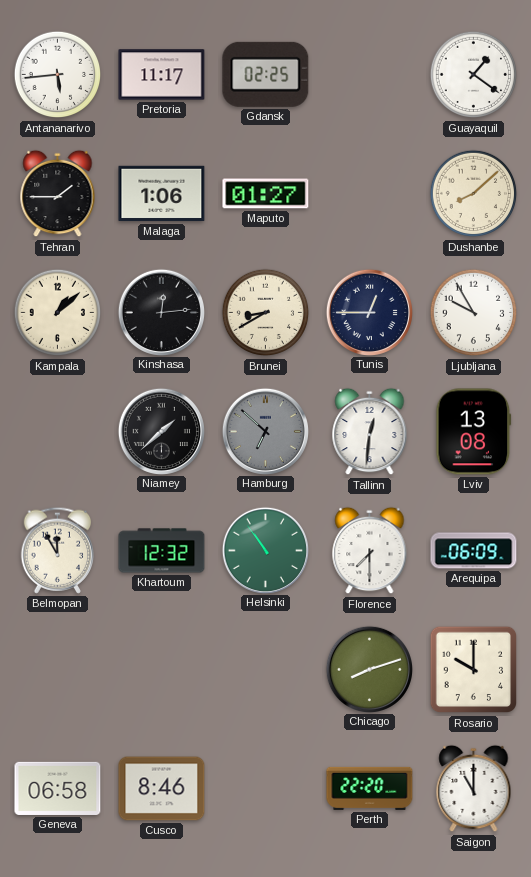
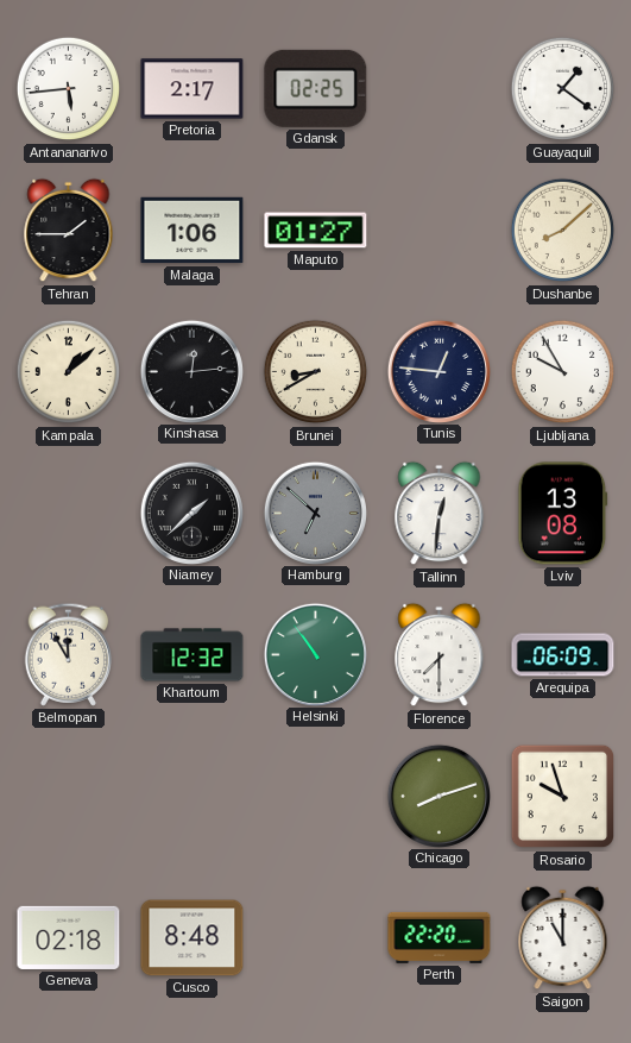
Pretoria: 11:17 -> 2:17
Tunis: 12:45 -> 12:46
Rosario: 10:00 -> 9:57
Geneva: 06:58 -> 02:18
Cusco: 8:46 -> 8:48
